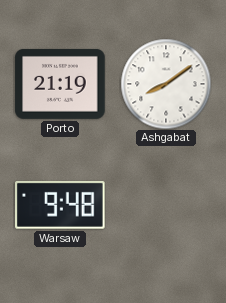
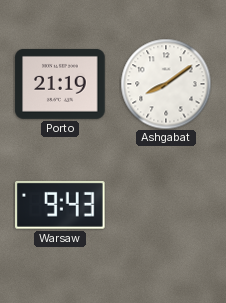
Warsaw: 9:48 -> 9:43
